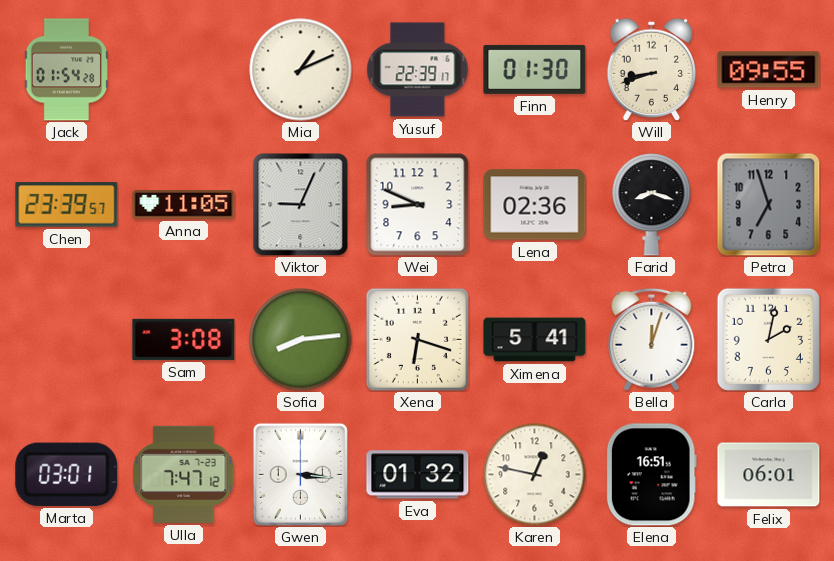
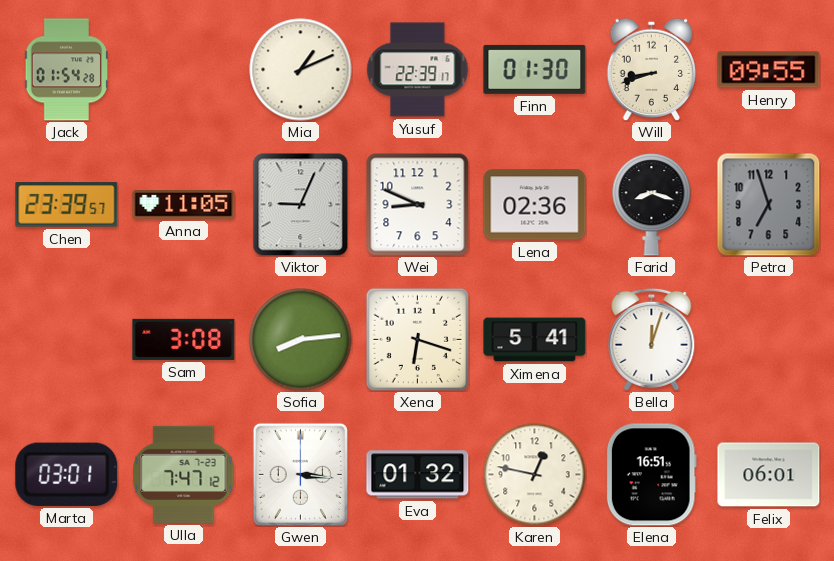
Carla: 2:02 -> none
